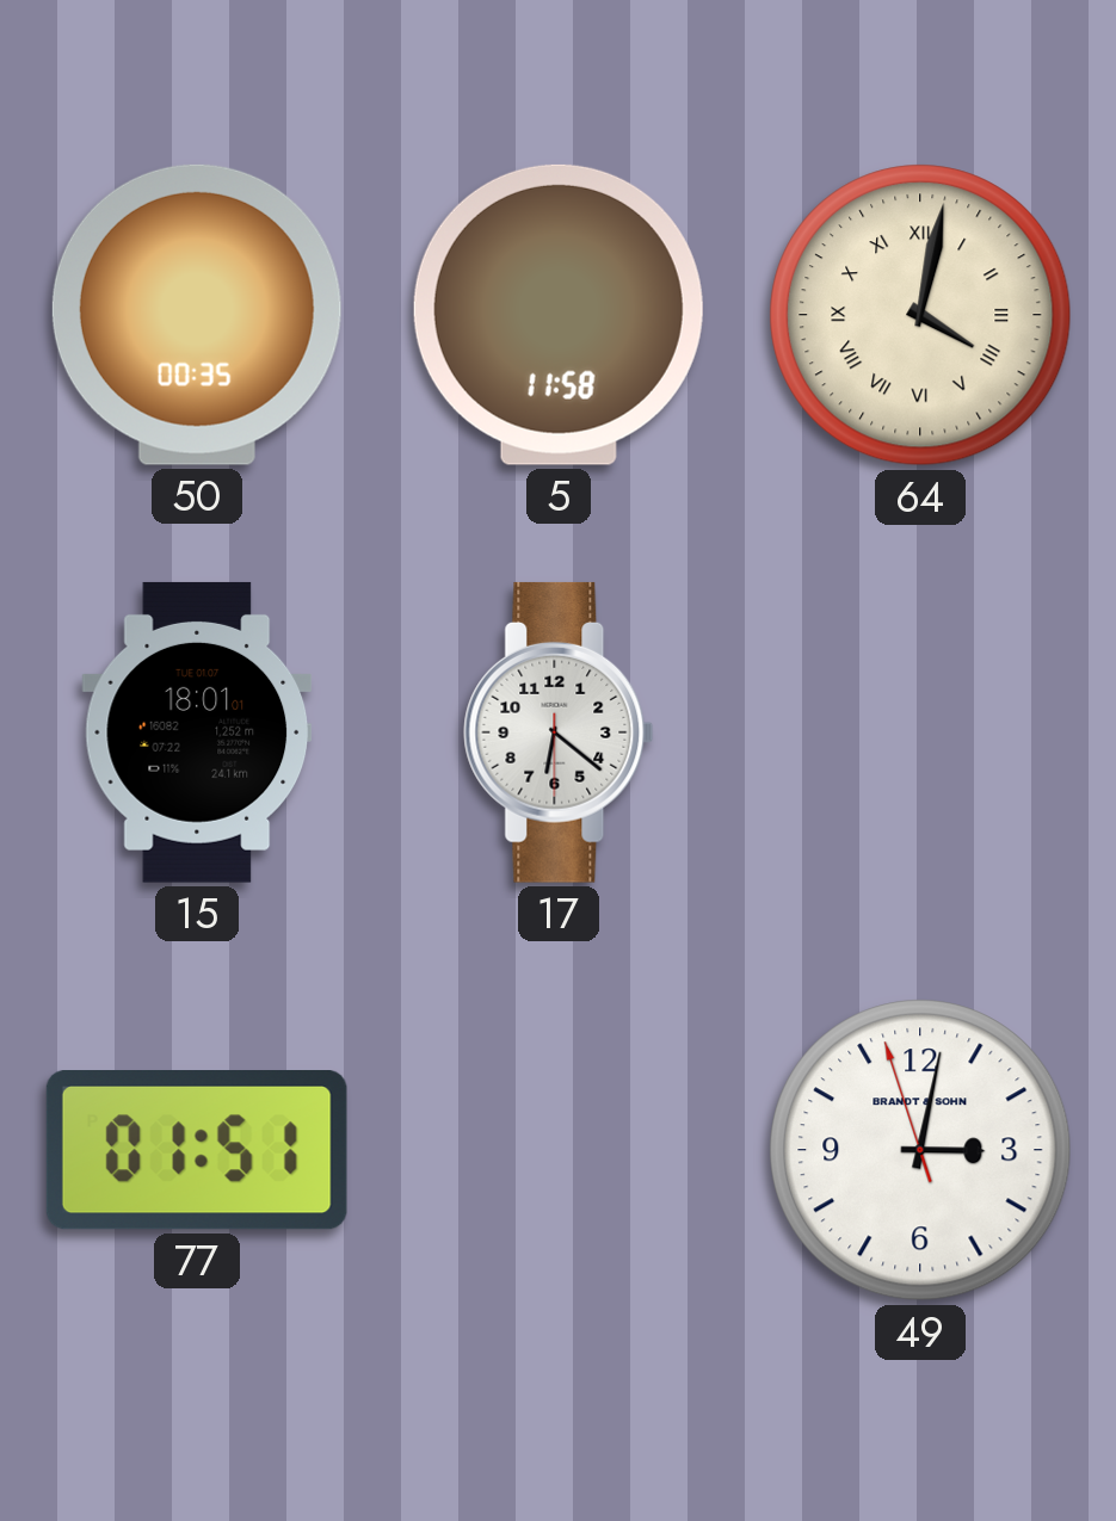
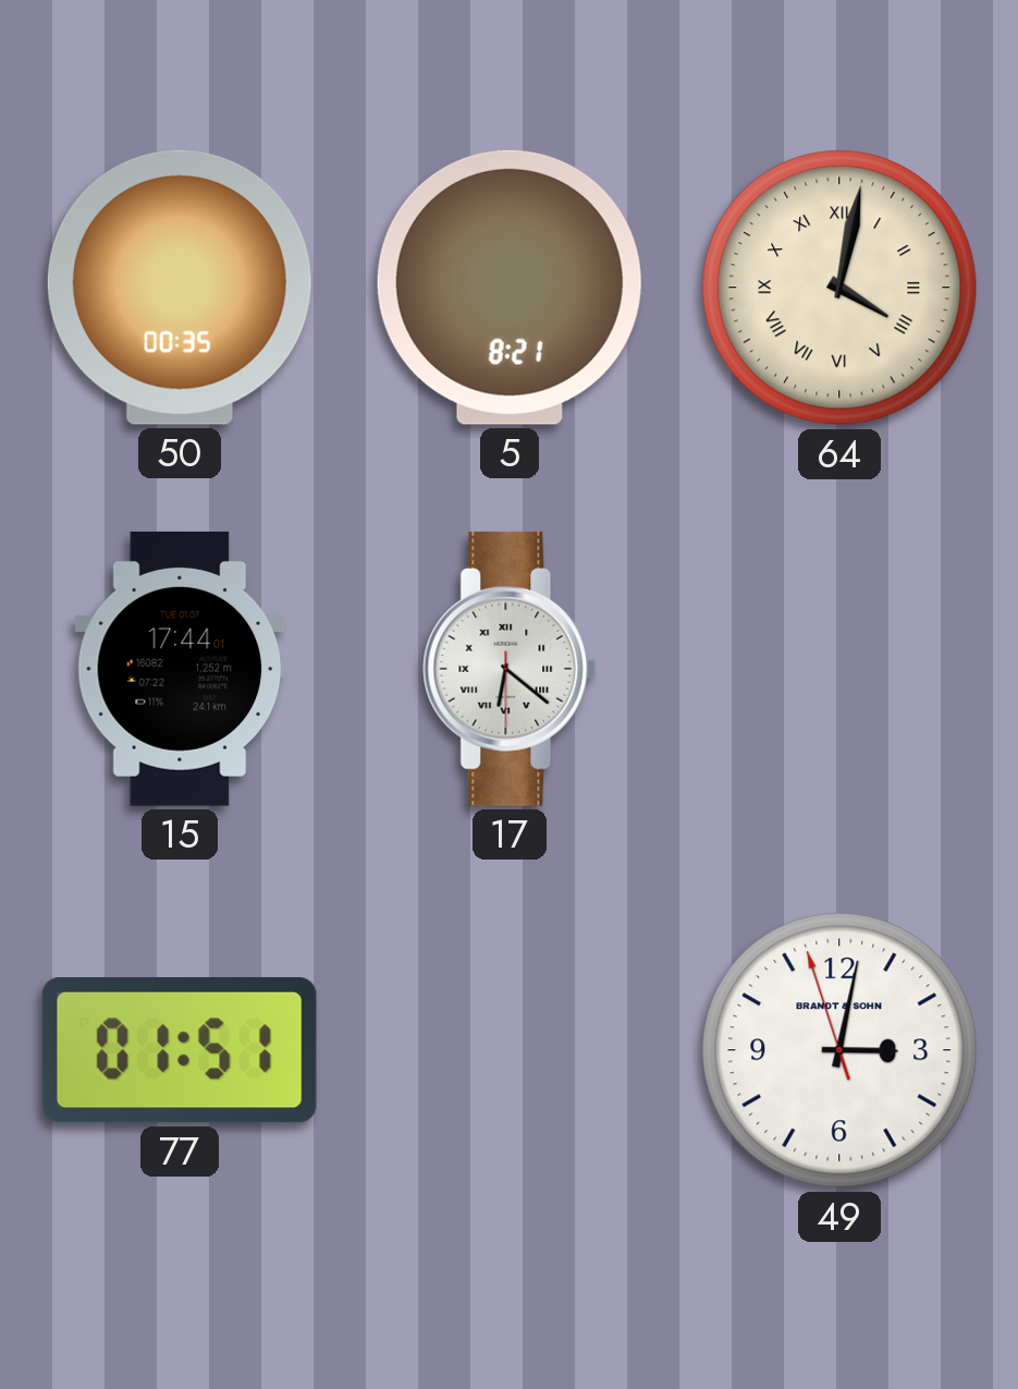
5: 11:58 -> 8:21
15: 18:01 -> 17:44
17 numerals: Arabic -> Roman
